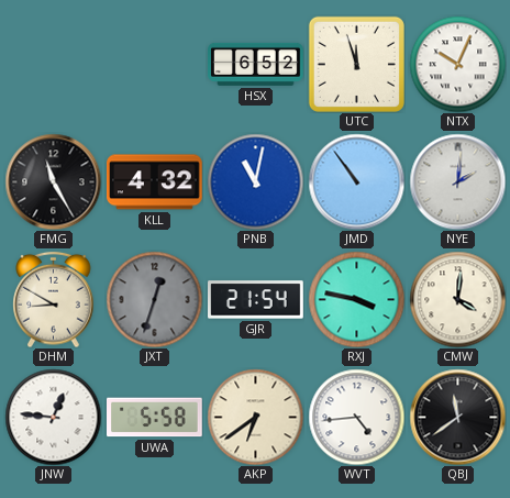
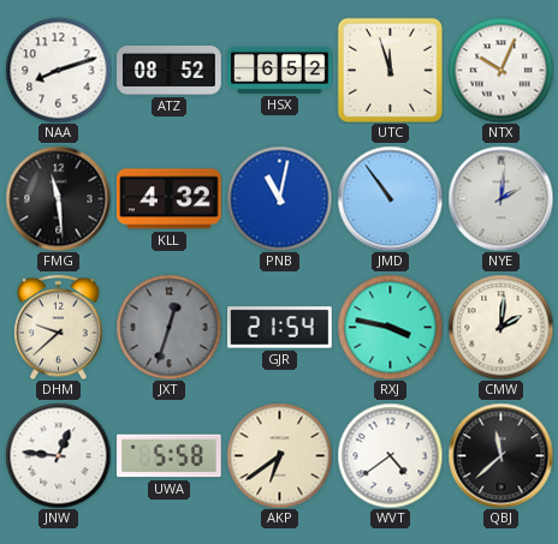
NAA: none -> 8:12
ATZ: none -> 08:52
FMG: 11:25 -> 11:29
DHM: 8:50 -> 9:38
CMW: 4:01 -> 2:01
WVT: 4:44 -> 4:39
QBJ: 11:39 -> 11:38
